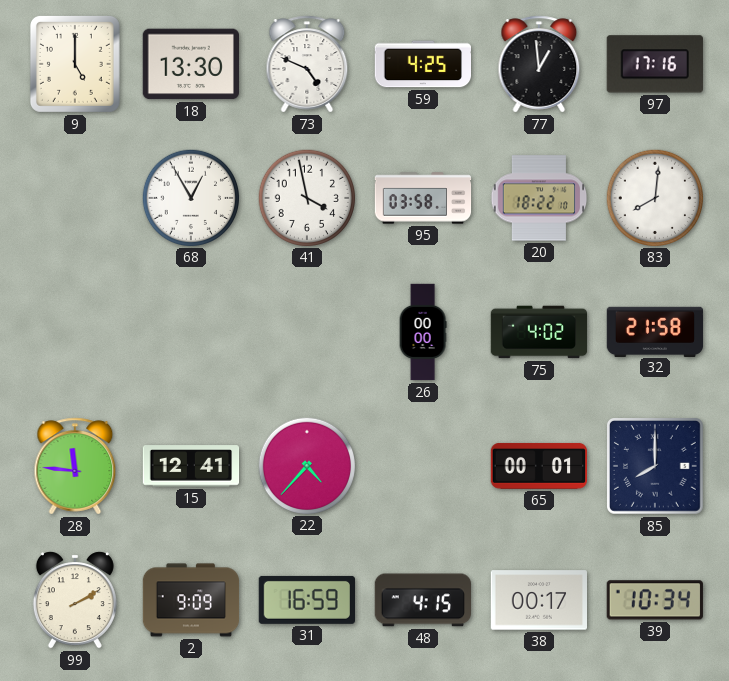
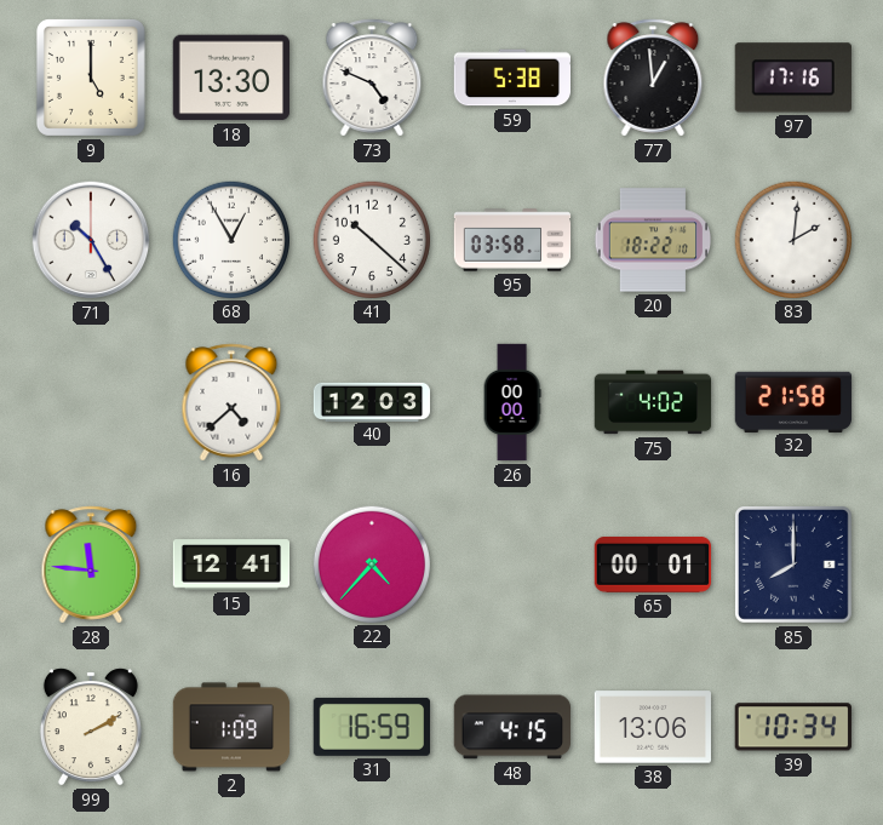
59: 4:25 -> 5:38
71: none -> 10:25
41: 3:58 -> 10:22
83: 8:01 -> 2:01
16: none -> 4:38
40: none -> 12:03
2: 9:09 -> 1:09
38: 00:17 -> 13:06
